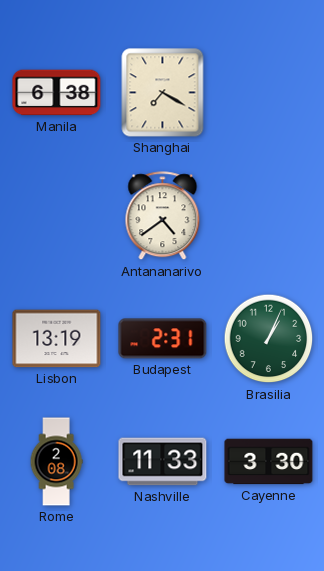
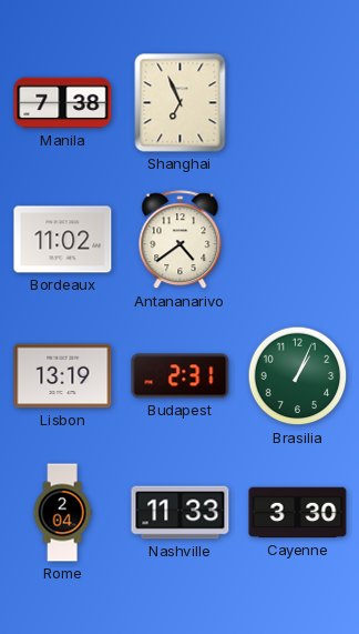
Manila: 6:38 -> 7:38
Shanghai: 7:20 -> 6:56
Bordeaux: none -> 11:02
Rome: 2:08 -> 2:04
